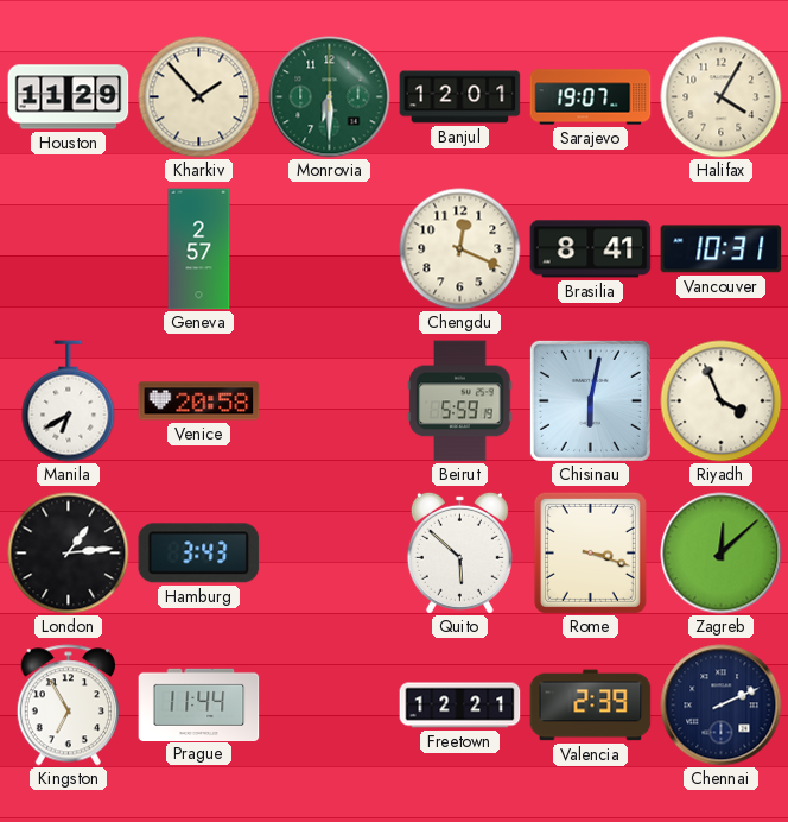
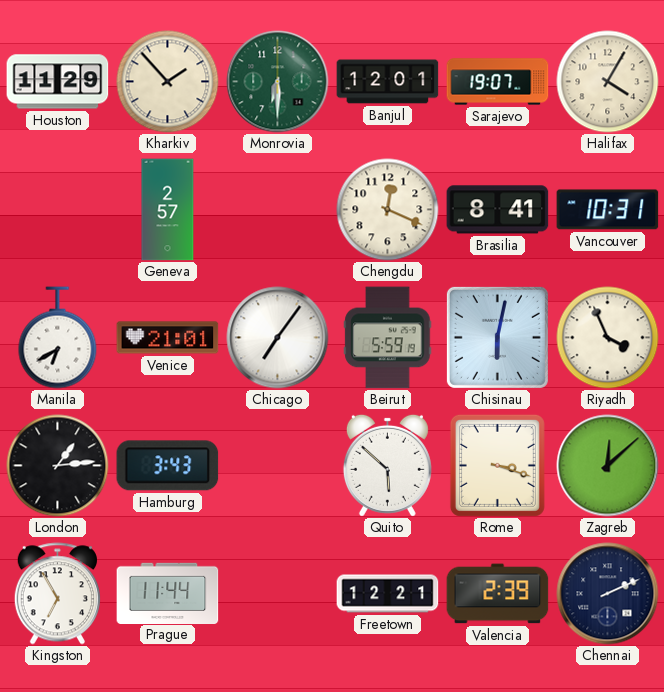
Venice: 20:58 -> 21:01
Chicago: none -> 7:06
